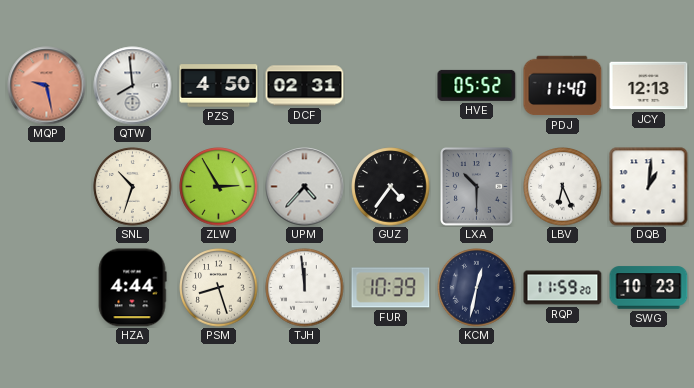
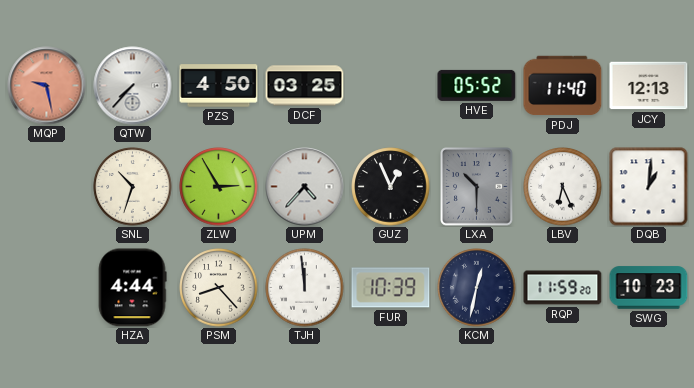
QTW: 7:59 -> 7:37
DCF: 02:31 -> 03:25
GUZ: 4:36 -> 12:56
PSM: 8:27 -> 8:23
